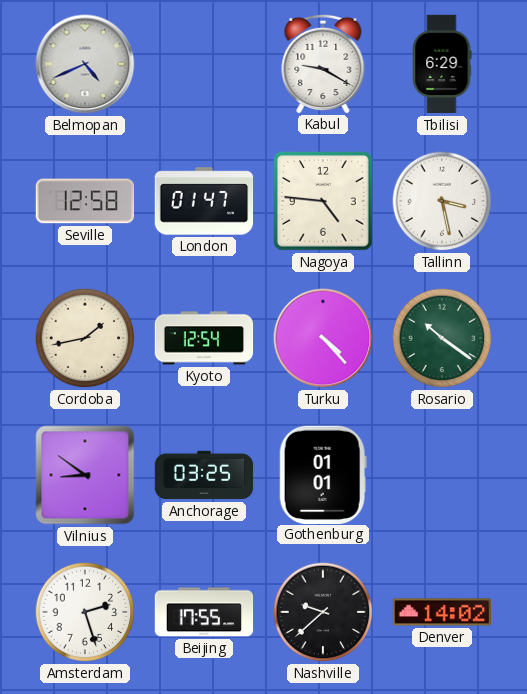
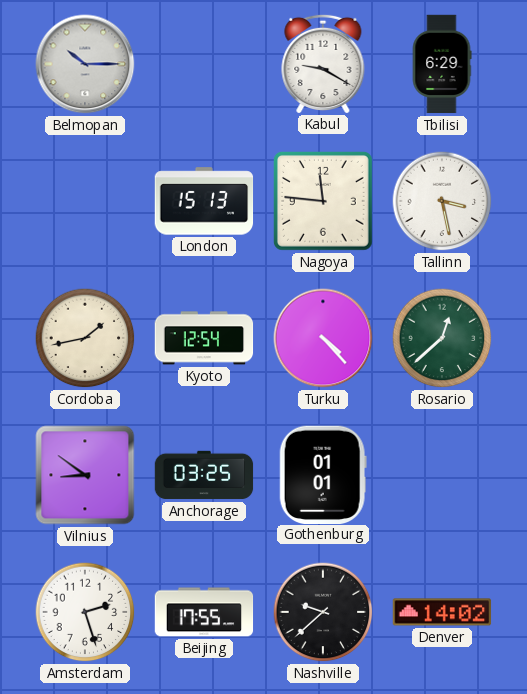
Belmopan: 4:41 -> 10:15
Seville: 12:58 -> none
London: 01:47 -> 15:13
Nagoya: 4:46 -> 11:46
Rosario: 10:21 -> 12:38
